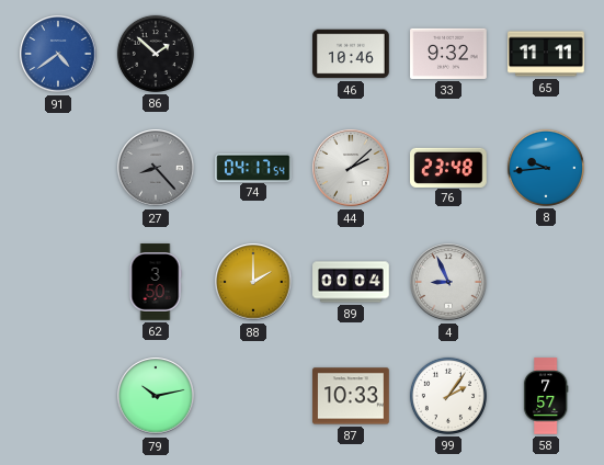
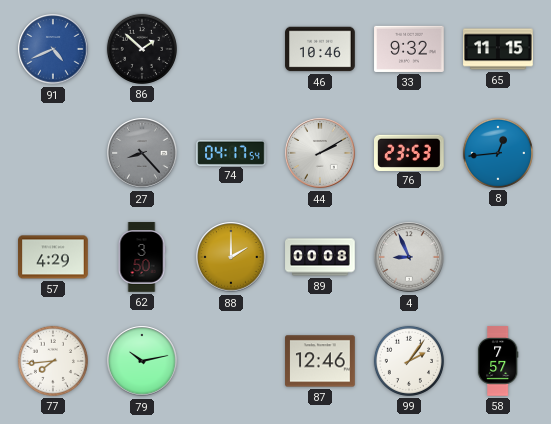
91: 4:39 -> 4:41
65: 11:11 -> 11:15
44: 2:08 -> 2:10
76: 23:48 -> 23:53
8: 9:44 -> 12:44
57: none -> 4:29
89: 00:04 -> 00:08
77: none -> 7:44
87: 10:33 -> 12:46
